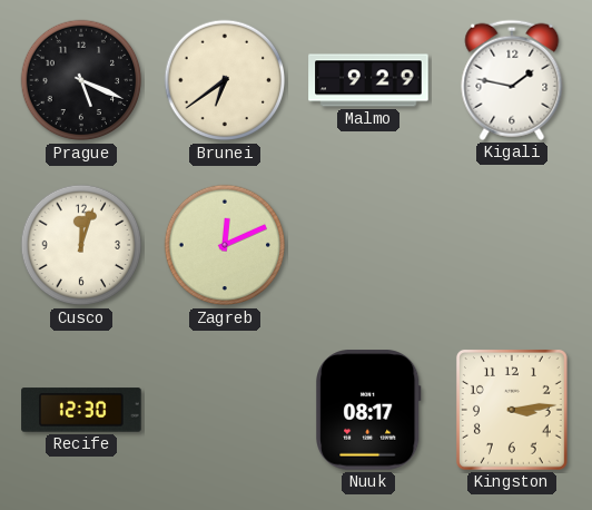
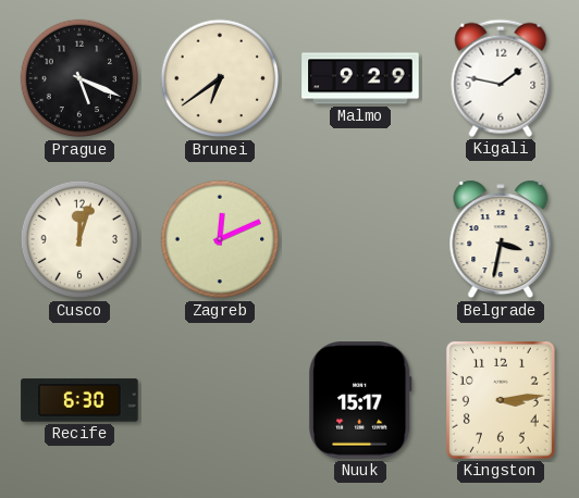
Belgrade: none -> 3:32
Recife: 12:30 -> 6:30
Nuuk: 08:17 -> 15:17
